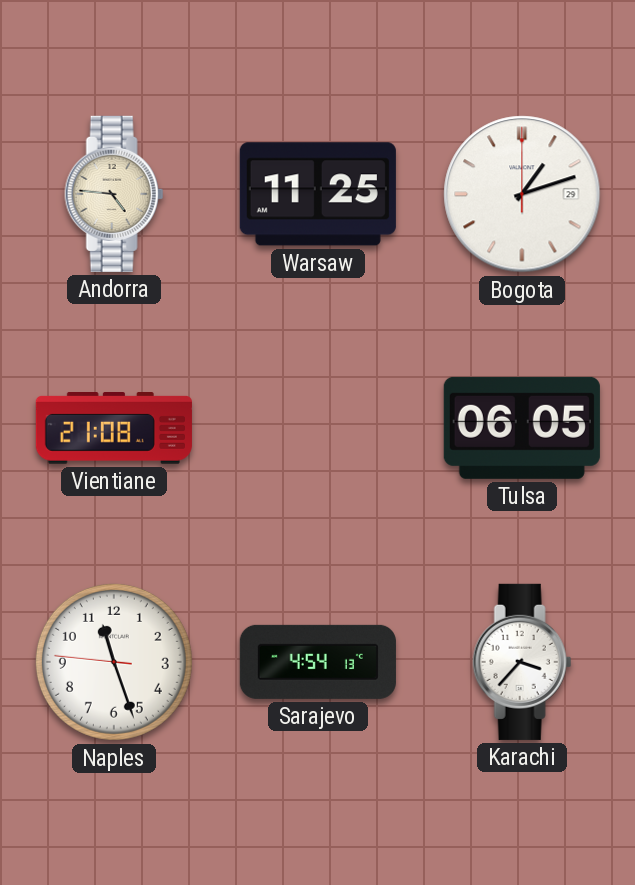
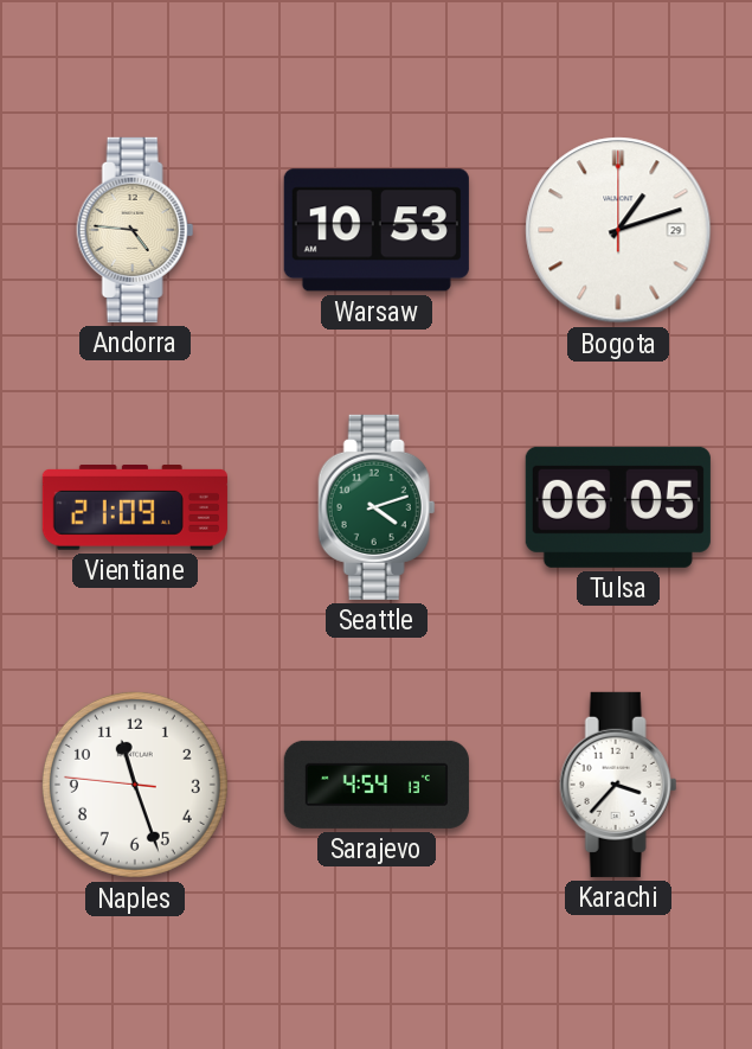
Warsaw: 11:25 -> 10:53
Vientiane: 21:08 -> 21:09
Seattle: none -> 4:12
